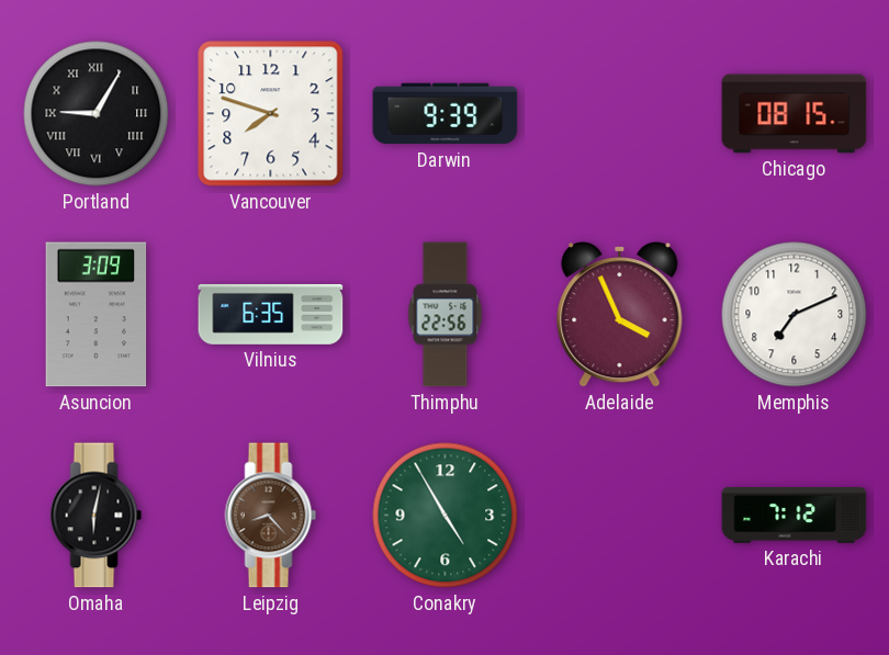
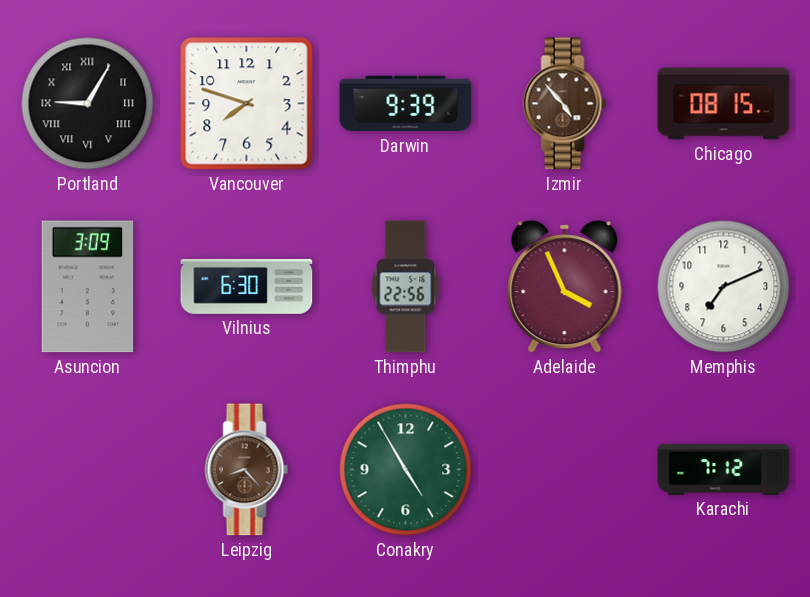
Izmir: none -> 4:53
Vilnius: 6:35 -> 6:30
Omaha: 6:02 -> none
